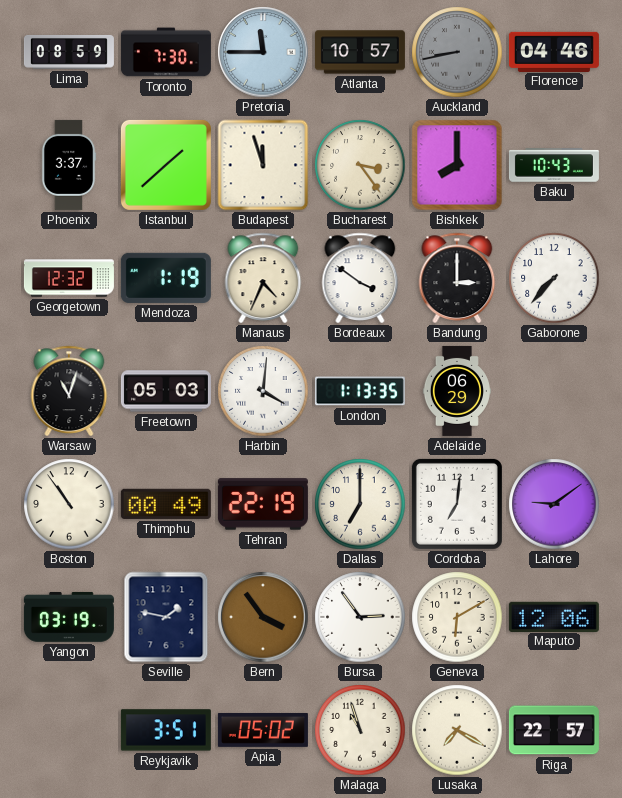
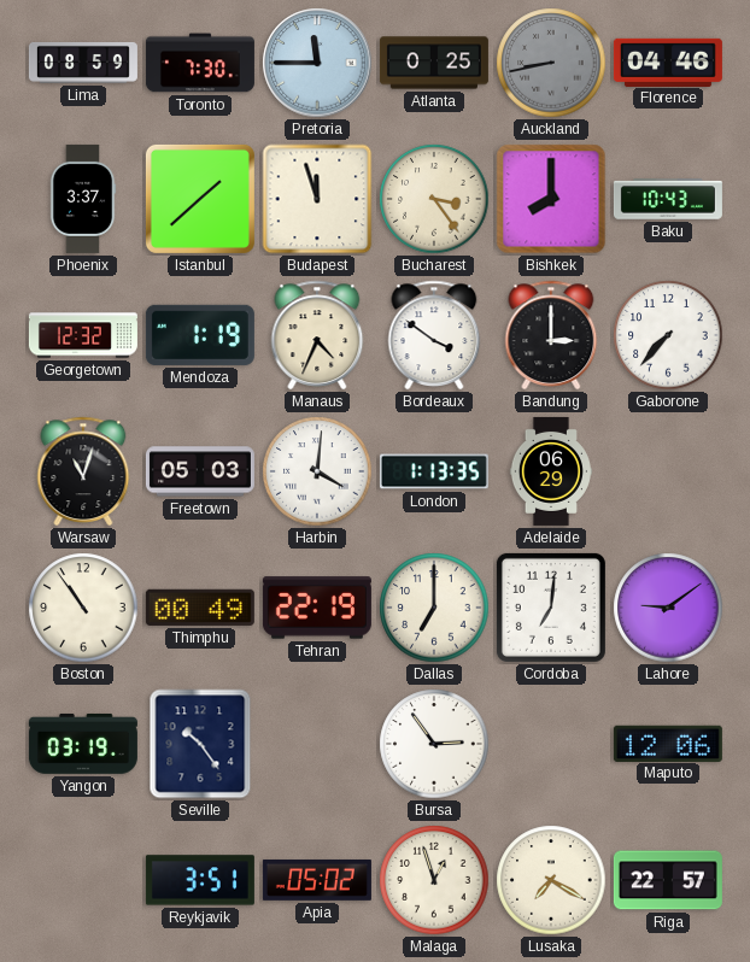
Atlanta: 10:57 -> 0:25
Seville: 1:47 -> 10:24
Bern: 3:54 -> none
Geneva: 6:10 -> none
Malaga: 10:57 -> 12:57
